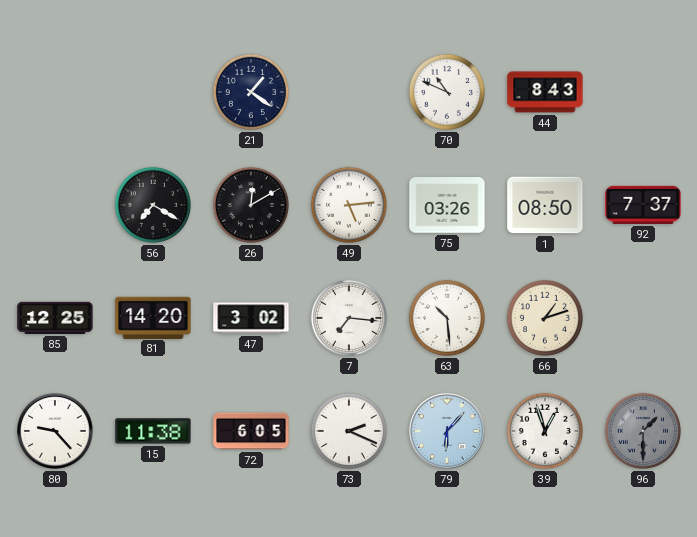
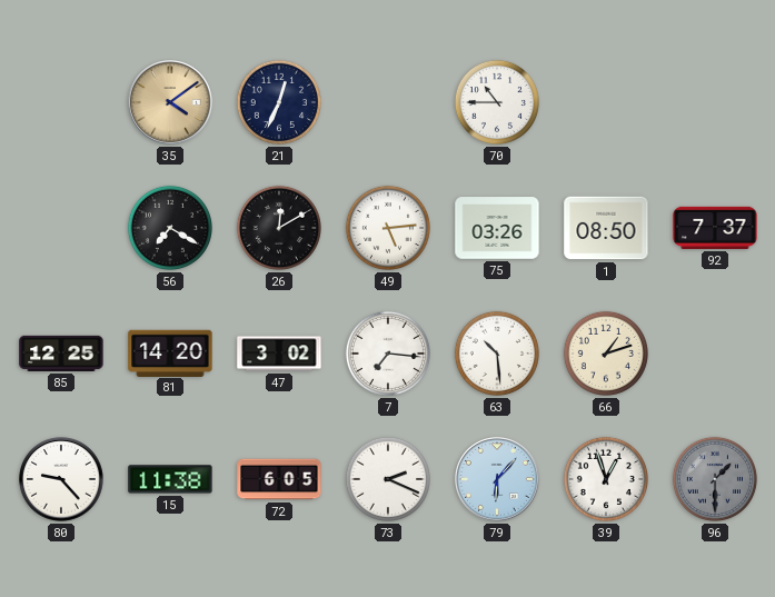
35: none -> 4:09
21: 1:21 -> 12:34
70: 10:49 -> 10:45
44: 8:43 -> none
